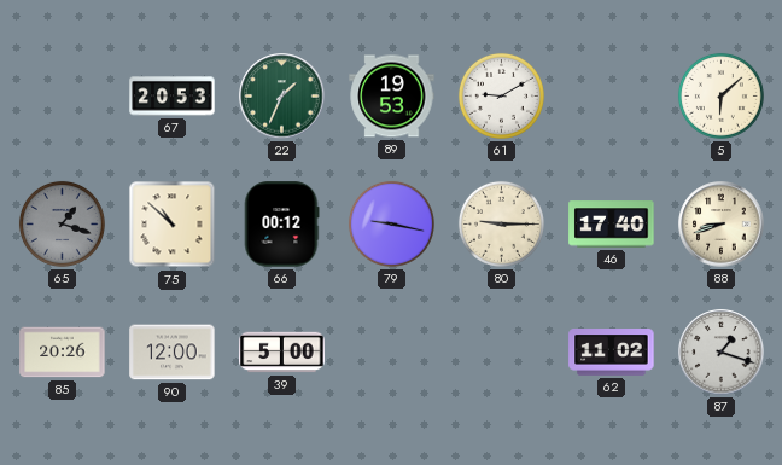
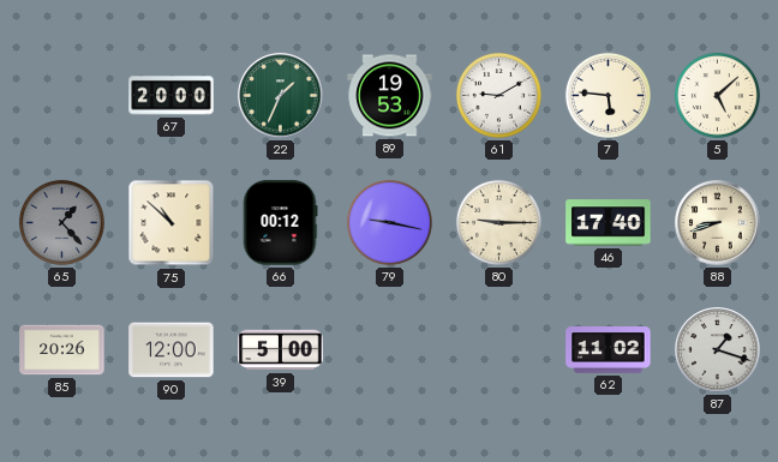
67: 20:53 -> 20:00
7: none -> 5:46
5: 6:08 -> 5:08
65: 1:18 -> 1:23
